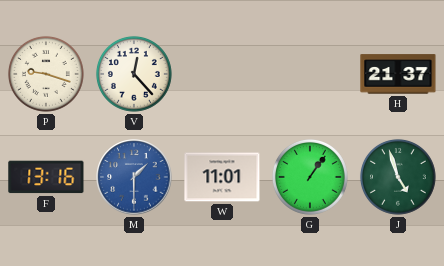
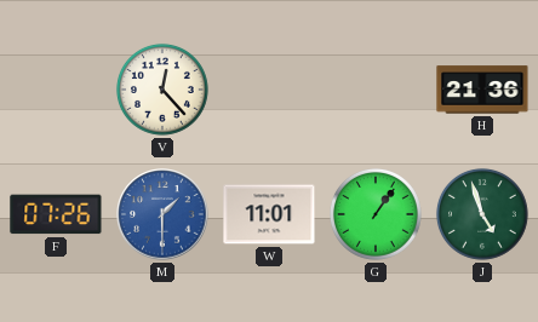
P: 9:18 -> none
H: 21:37 -> 21:36
F: 13:16 -> 07:26
